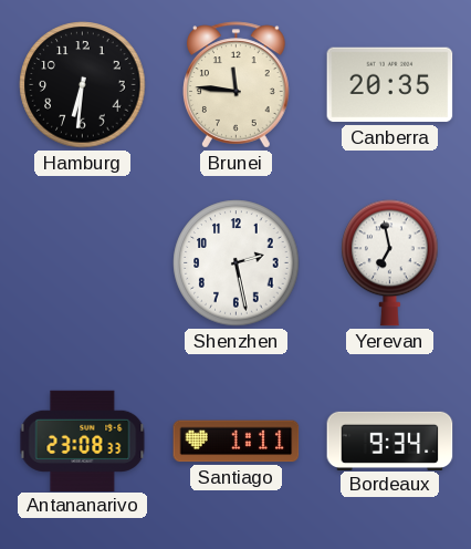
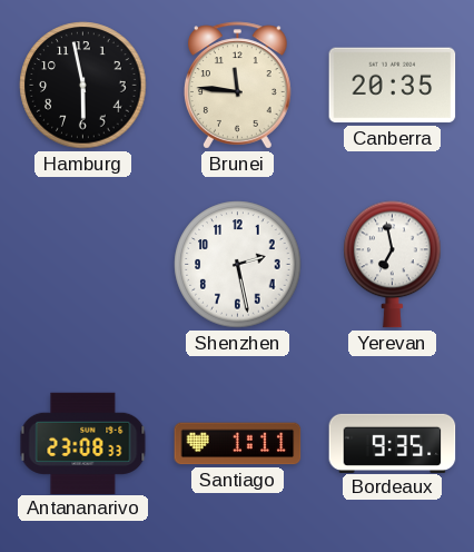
Hamburg: 6:31 -> 5:58
Bordeaux: 9:34 -> 9:35
